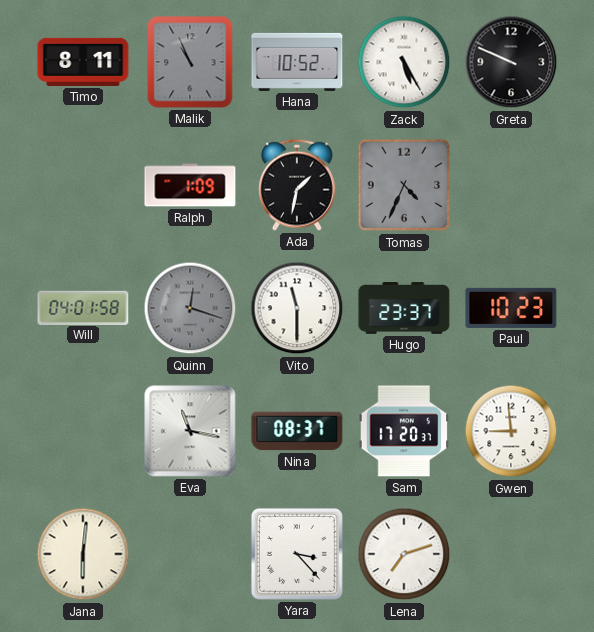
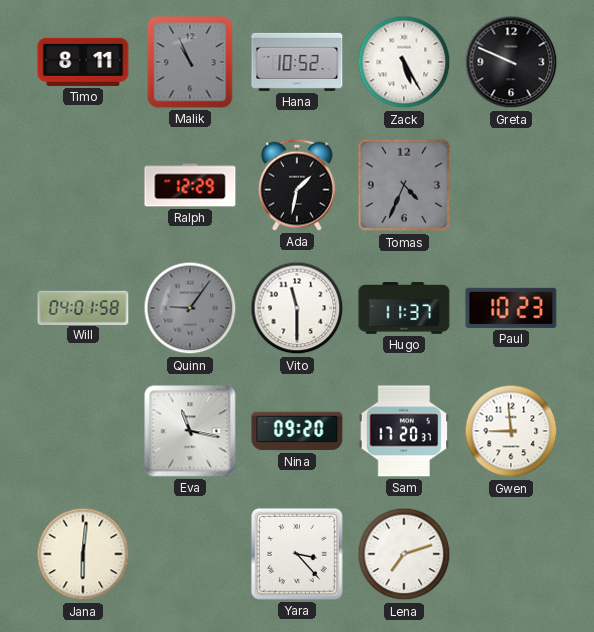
Ralph: 1:09 -> 12:29
Quinn: 12:18 -> 9:06
Hugo: 23:37 -> 11:37
Nina: 08:37 -> 09:20
